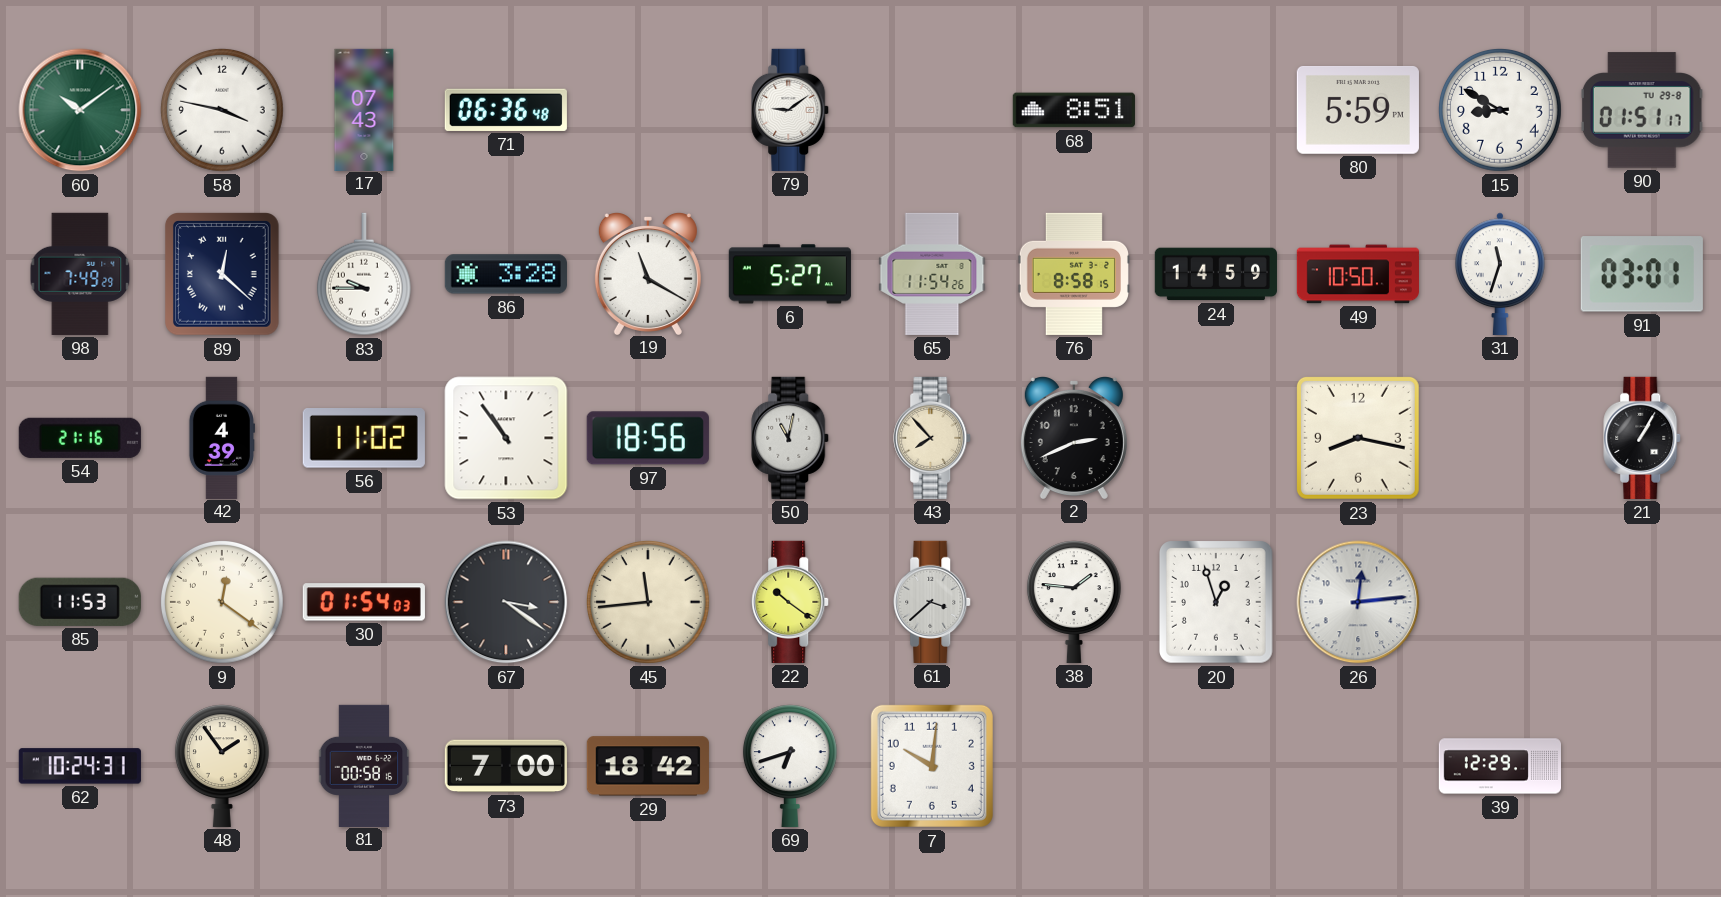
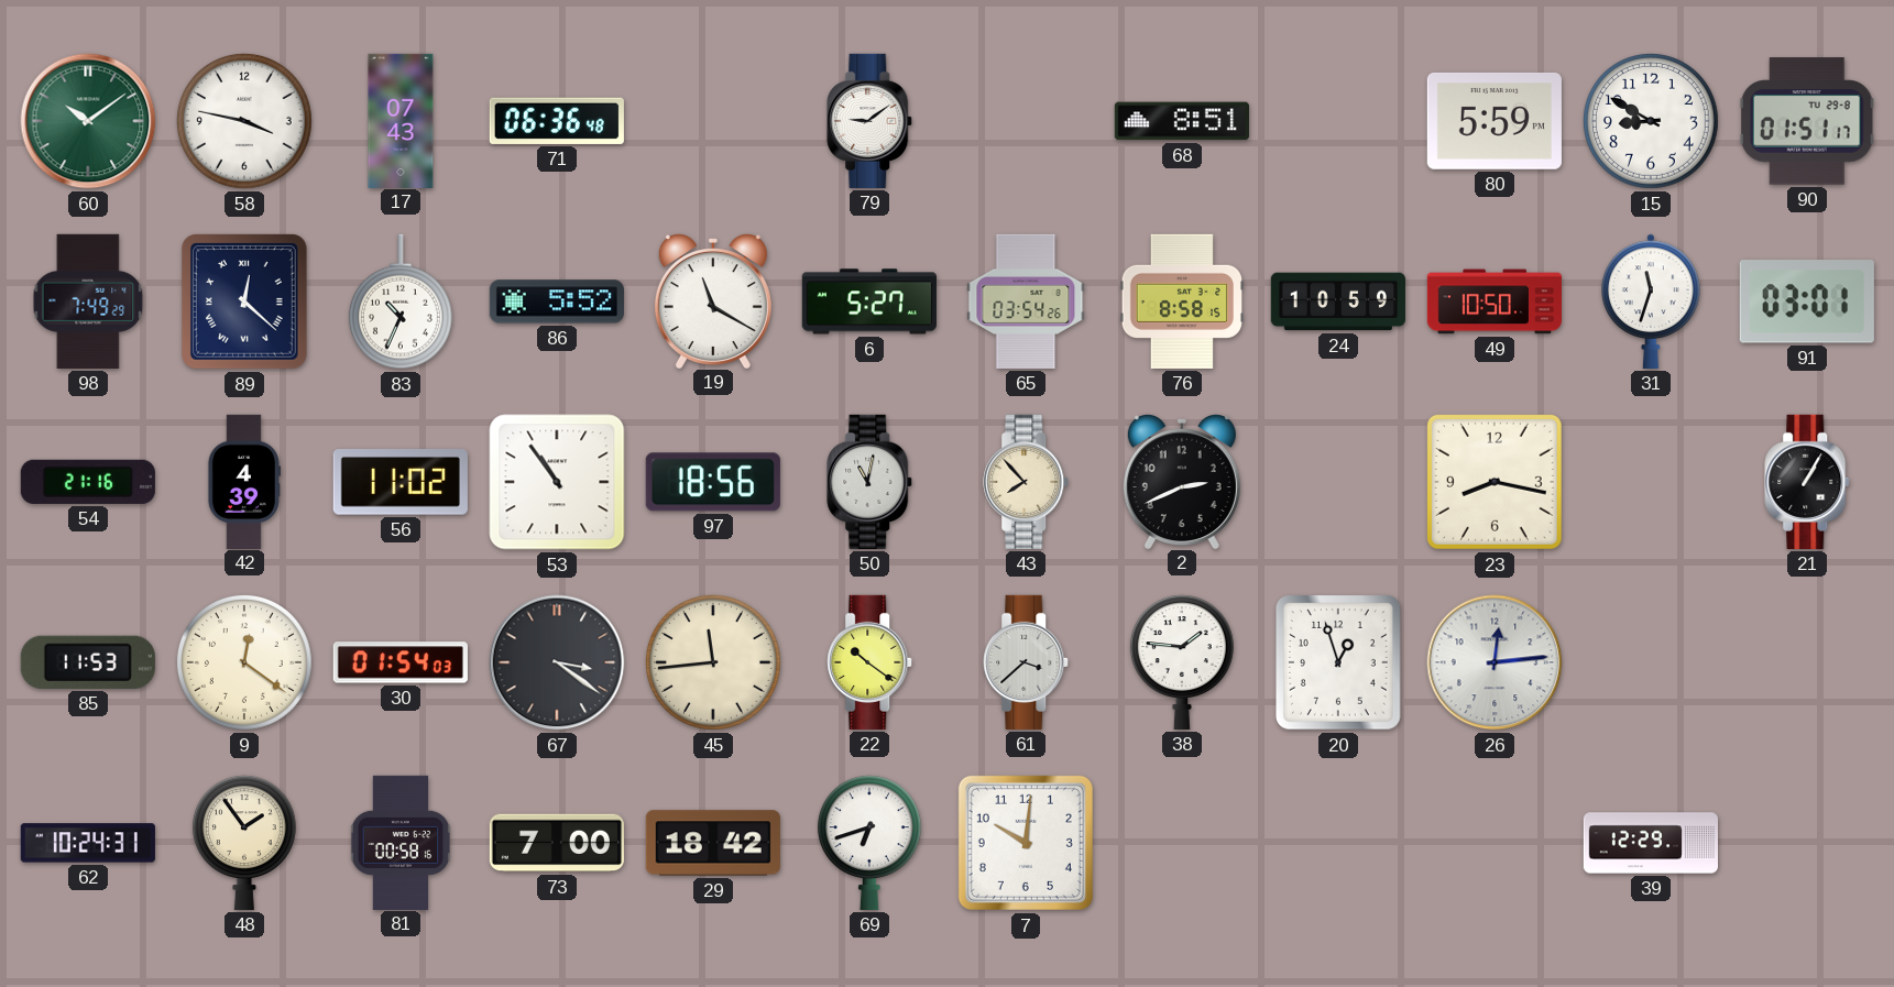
83: 9:45 -> 10:34
86: 3:28 -> 5:52
65: 11:54 -> 03:54
24: 14:59 -> 10:59
